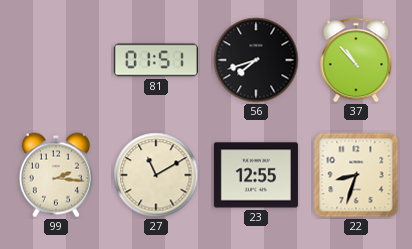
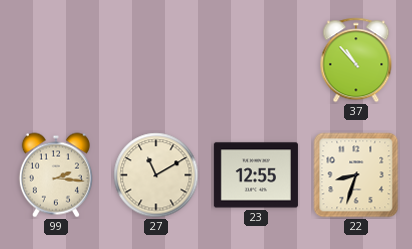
81: 01:51 -> none
56: 7:42 -> none
